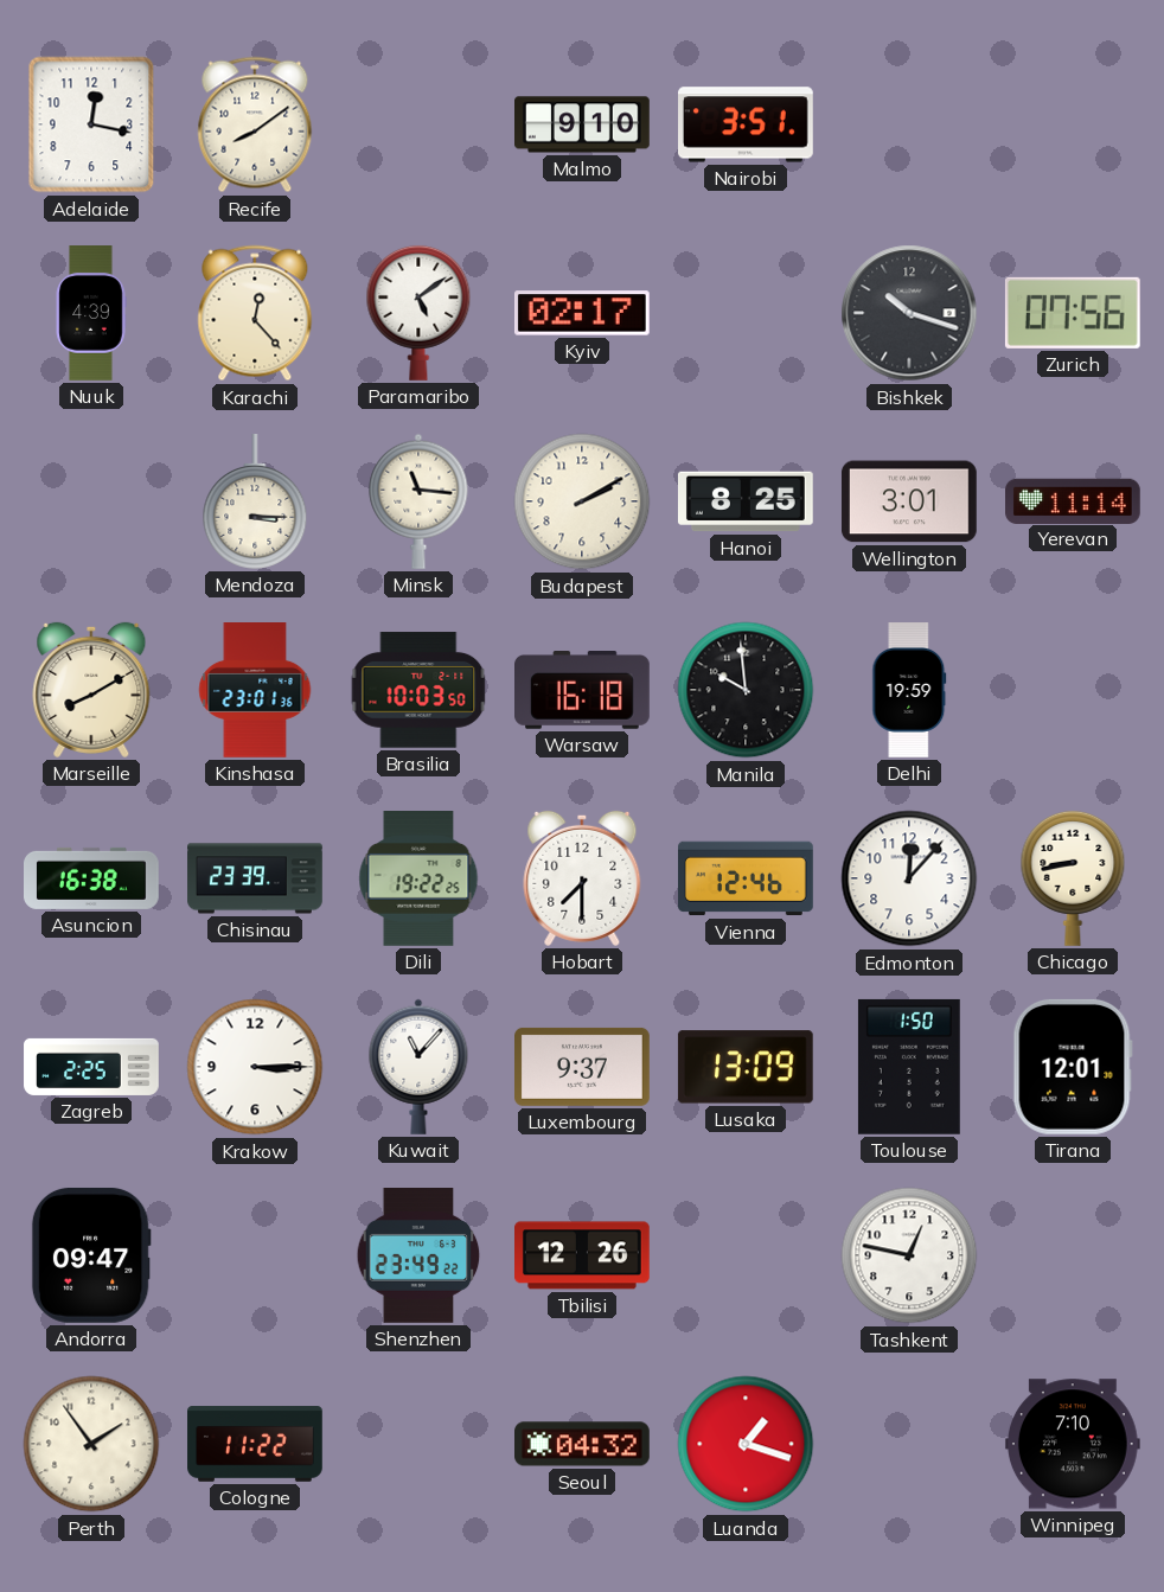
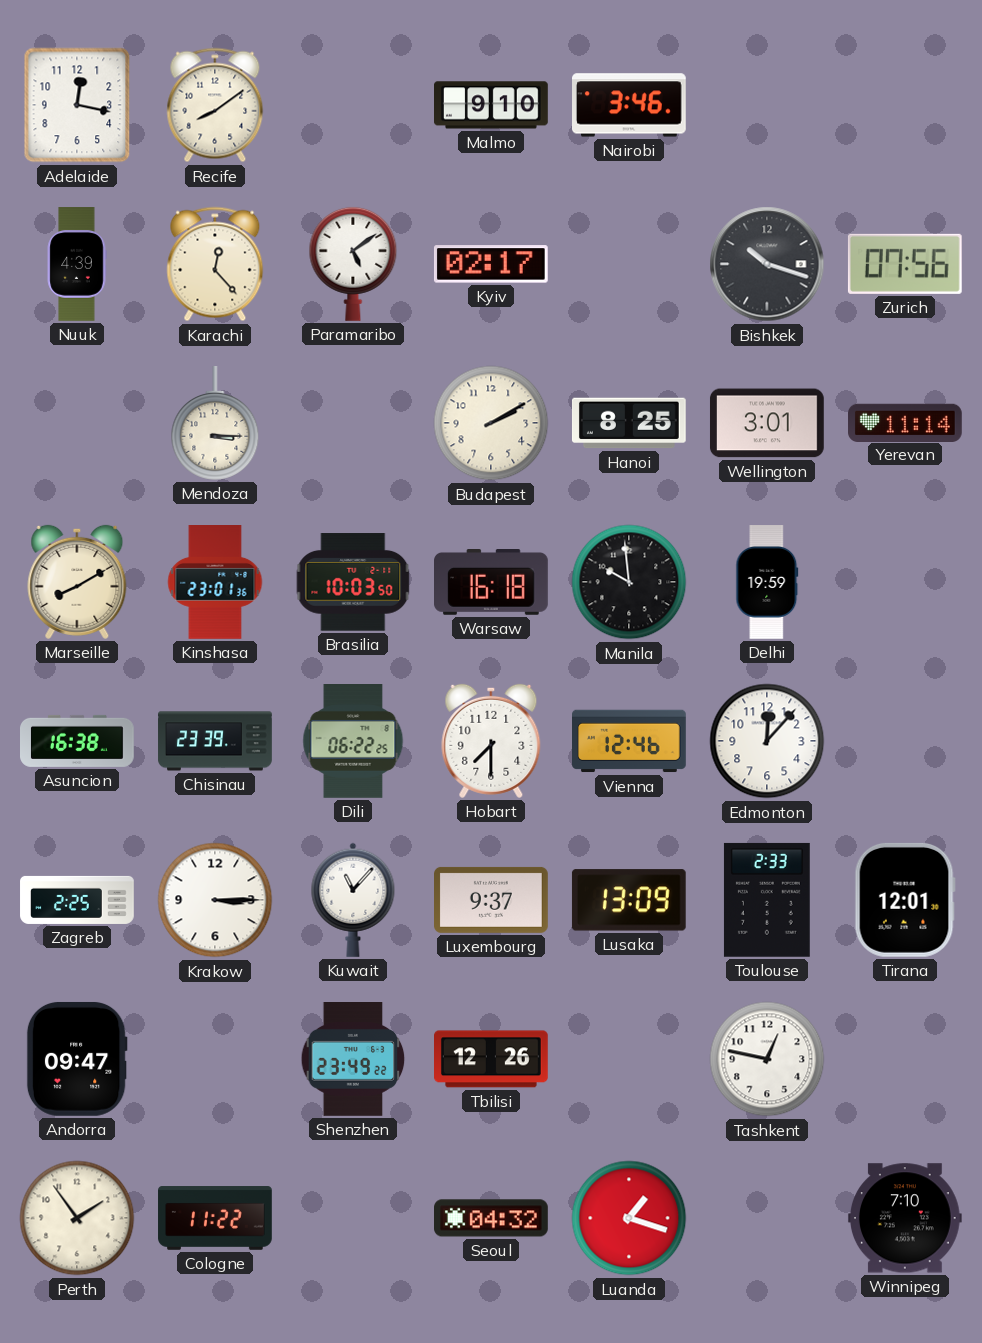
Nairobi: 3:51 -> 3:46
Minsk: 11:16 -> none
Dili: 19:22 -> 06:22
Chicago: 8:43 -> none
Toulouse: 1:50 -> 2:33
